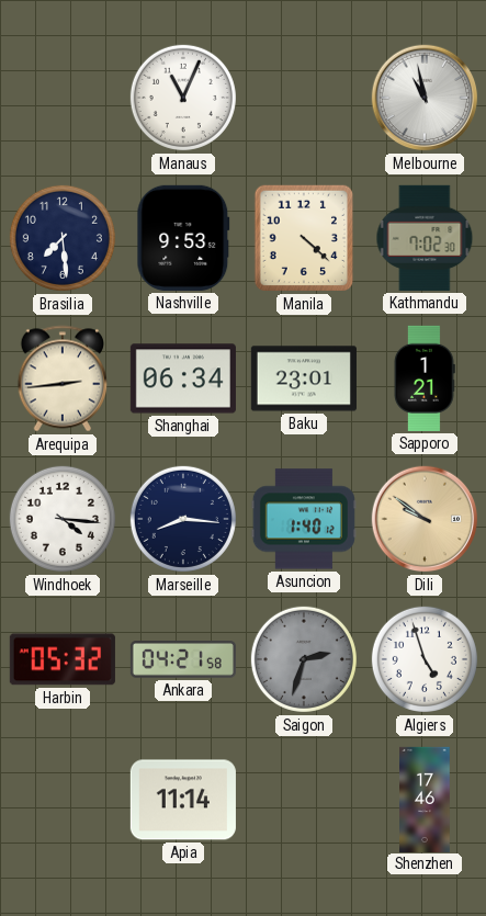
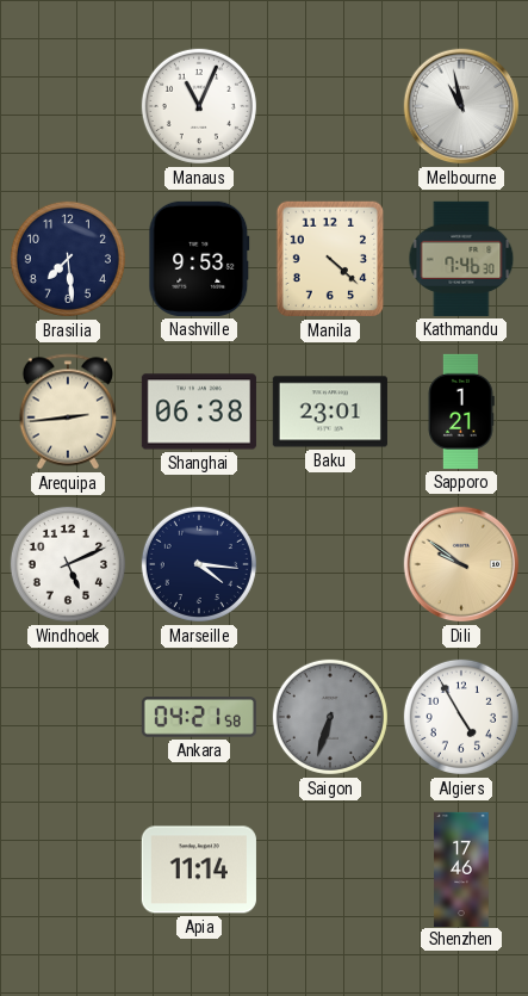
Kathmandu: 7:02 -> 7:46
Shanghai: 06:34 -> 06:38
Windhoek: 4:16 -> 5:11
Marseille: 8:16 -> 4:16
Asuncion: 1:40 -> none
Harbin: 05:32 -> none
Saigon: 2:33 -> 6:33
Algiers: 4:57 -> 4:55
